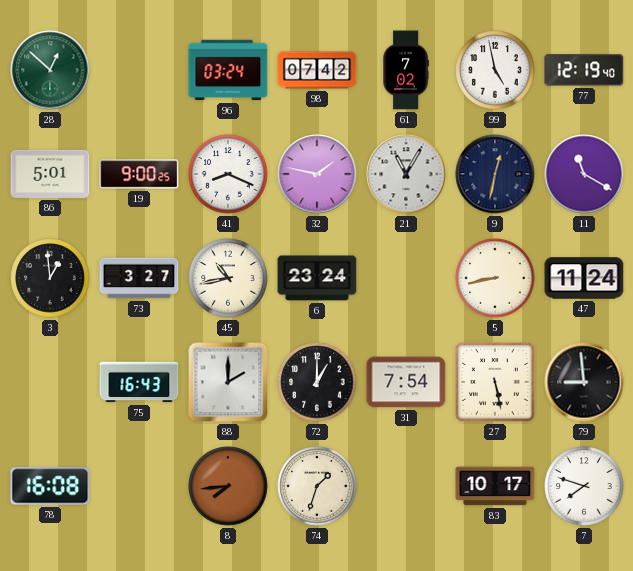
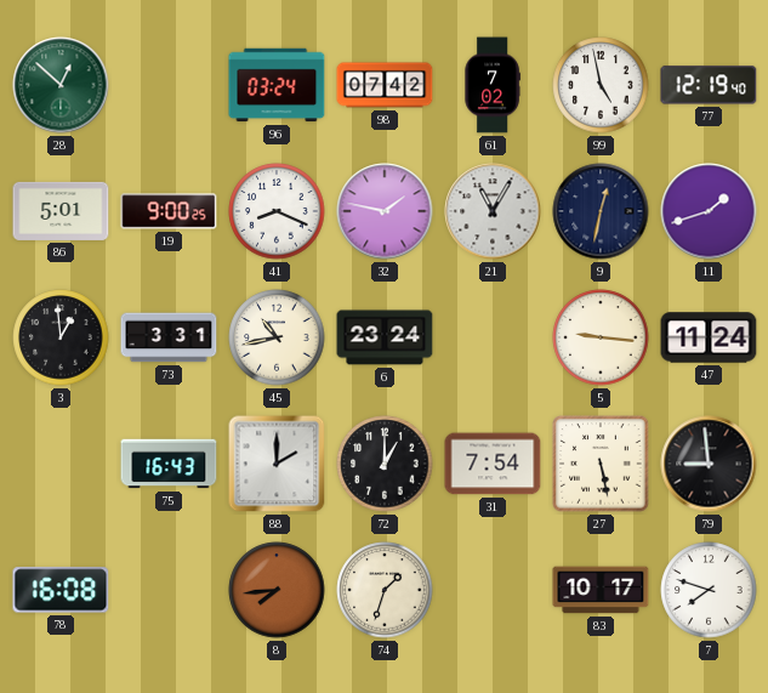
11: 11:20 -> 1:42
73: 3:27 -> 3:31
5: 8:43 -> 9:16
